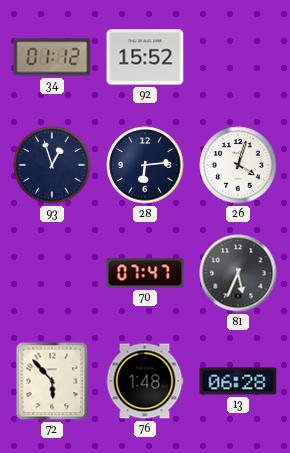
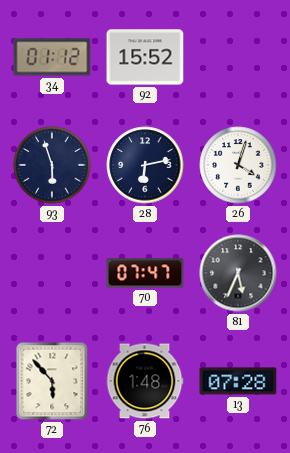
93: 12:57 -> 5:57
28: 6:14 -> 6:13
13: 06:28 -> 07:28
